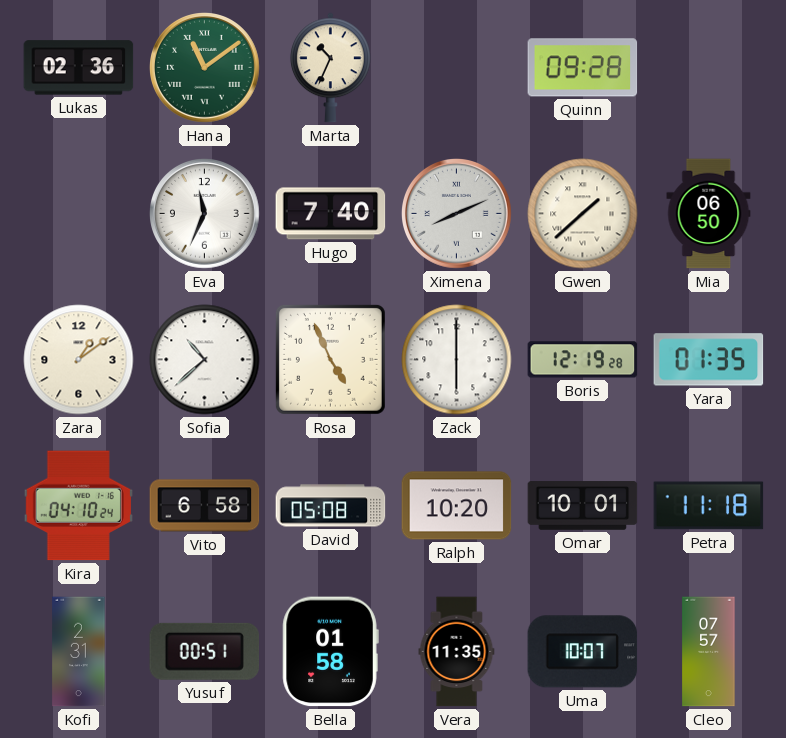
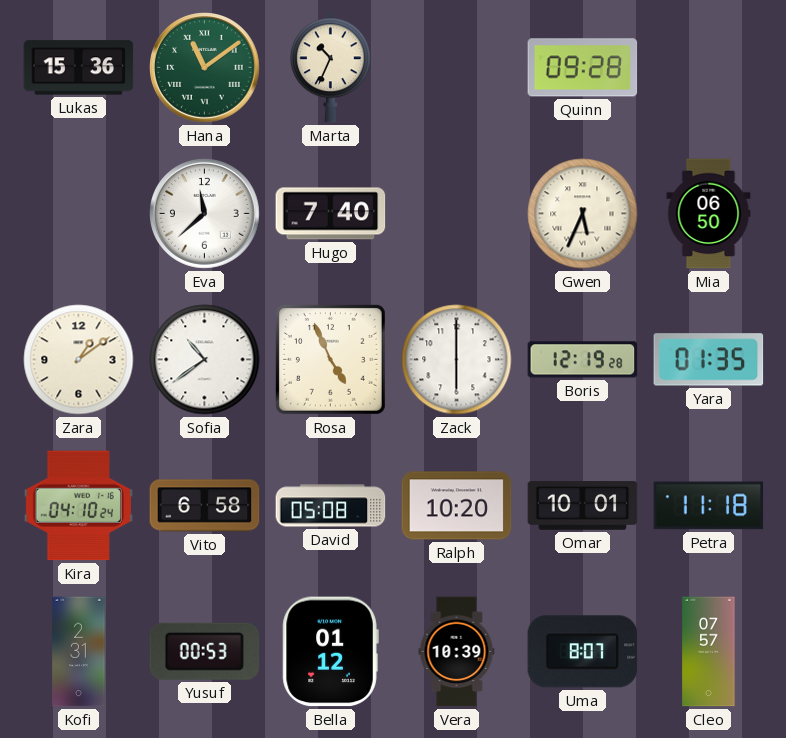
Lukas: 02:36 -> 15:36
Eva: 11:34 -> 11:38
Ximena: 8:11 -> none
Gwen: 1:38 -> 5:34
Sofia: 10:38 -> 10:39
Yusuf: 00:51 -> 00:53
Bella: 01:58 -> 01:12
Vera: 11:35 -> 10:39
Uma: 10:07 -> 8:07
